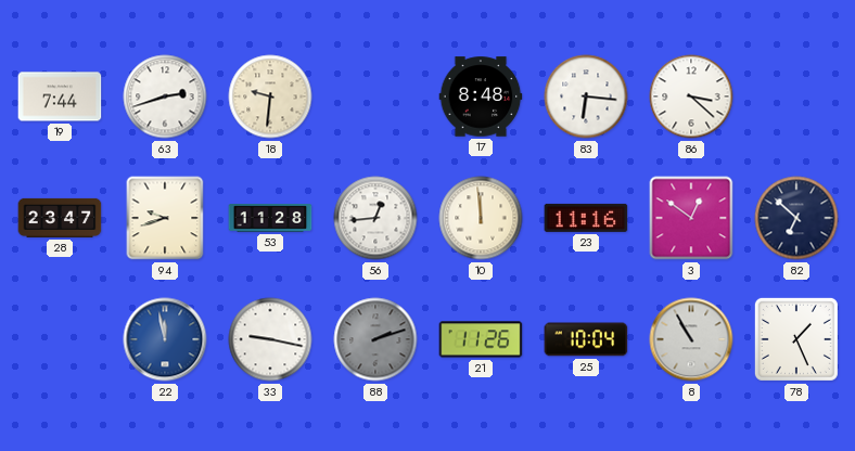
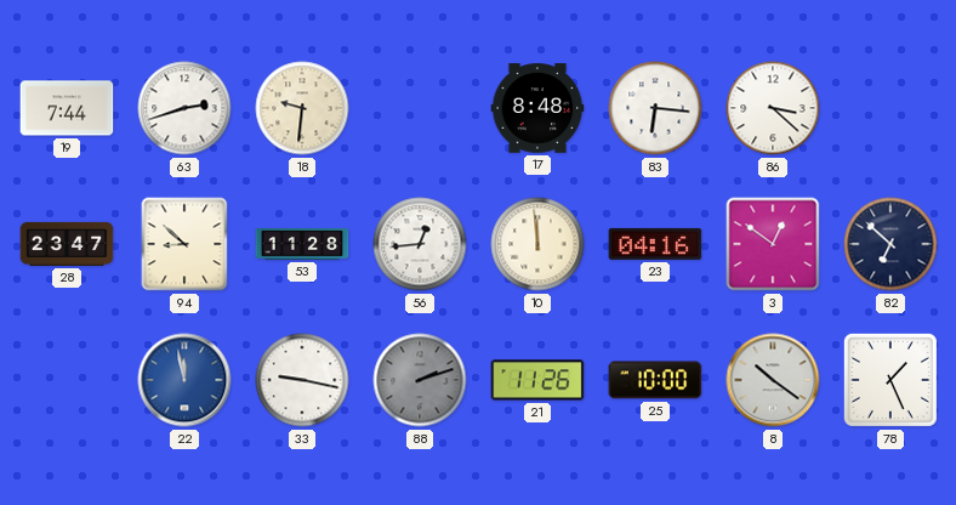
94: 9:42 -> 8:52
23: 11:16 -> 04:16
25: 10:04 -> 10:00
8: 10:55 -> 10:21
